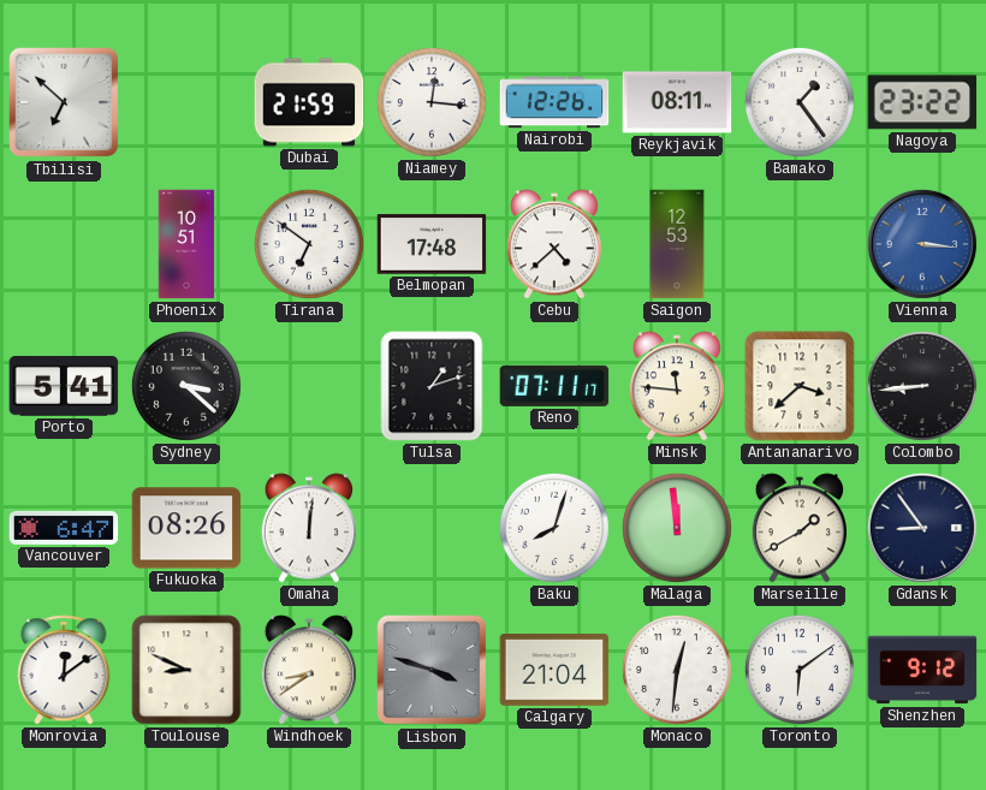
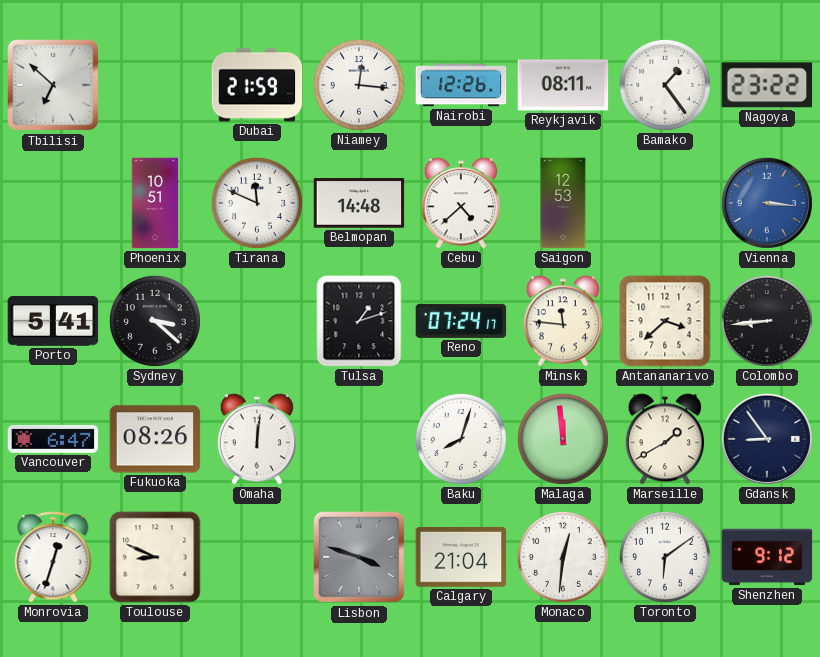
Tirana: 6:51 -> 11:49
Belmopan: 17:48 -> 14:48
Reno: 07:11 -> 07:24
Monrovia: 12:09 -> 12:33
Windhoek: 8:39 -> none
